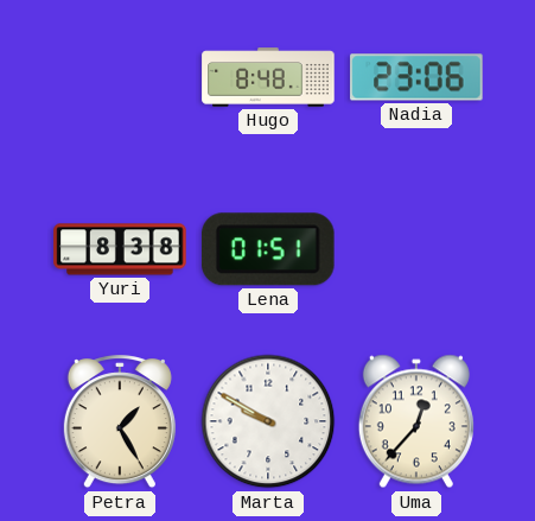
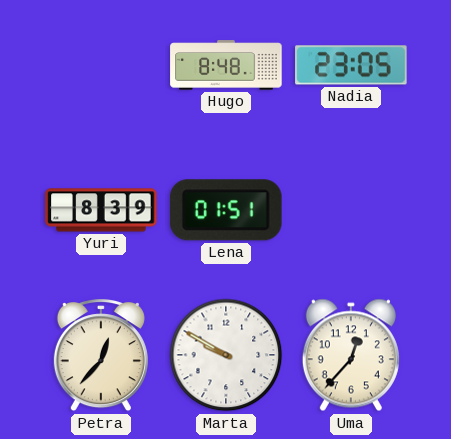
Nadia: 23:06 -> 23:05
Yuri: 8:38 -> 8:39
Petra: 1:25 -> 12:37
